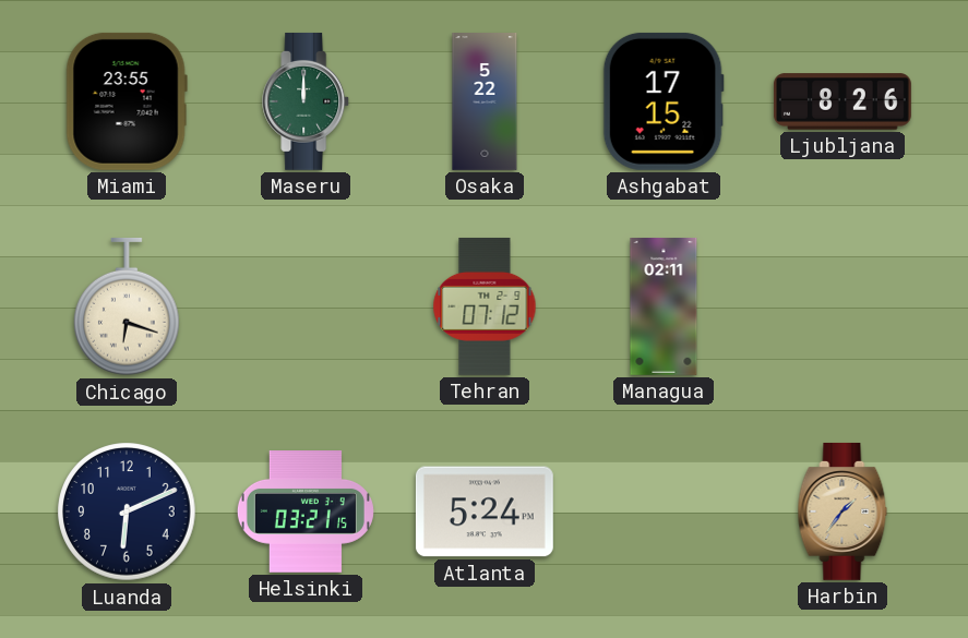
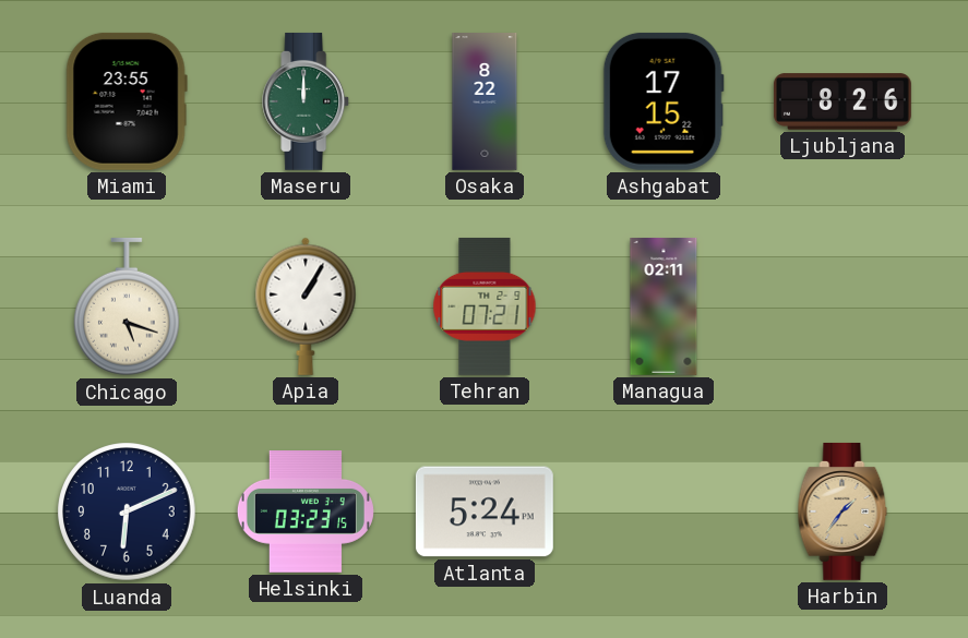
Osaka: 5:22 -> 8:22
Chicago: 6:18 -> 5:18
Apia: none -> 1:05
Tehran: 07:12 -> 07:21
Helsinki: 03:21 -> 03:23
